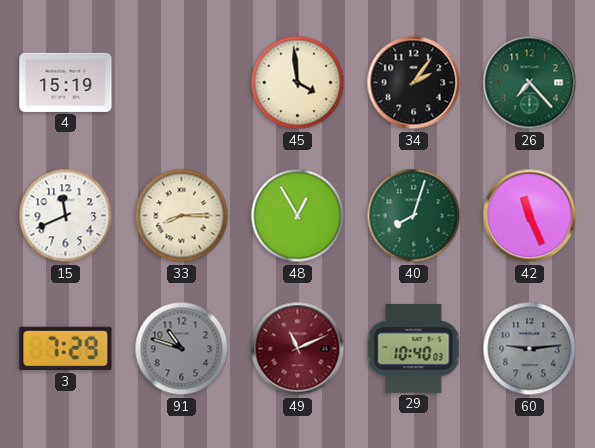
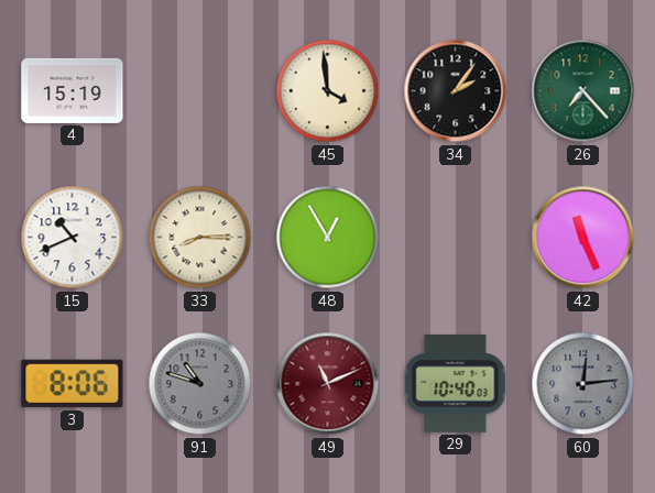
15: 11:41 -> 10:41
40: 8:03 -> none
3: 7:29 -> 8:06
60: 9:14 -> 12:14
